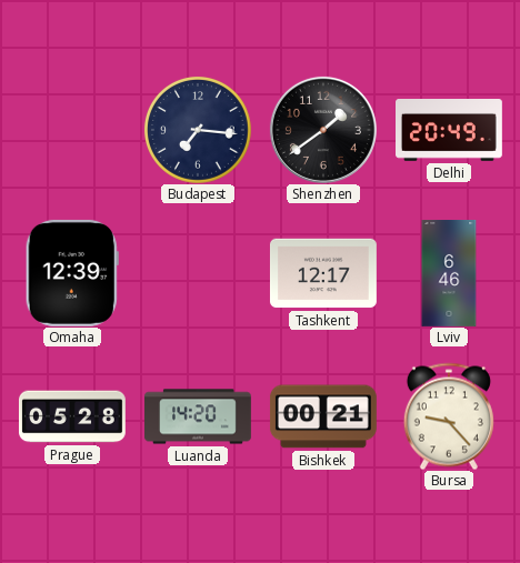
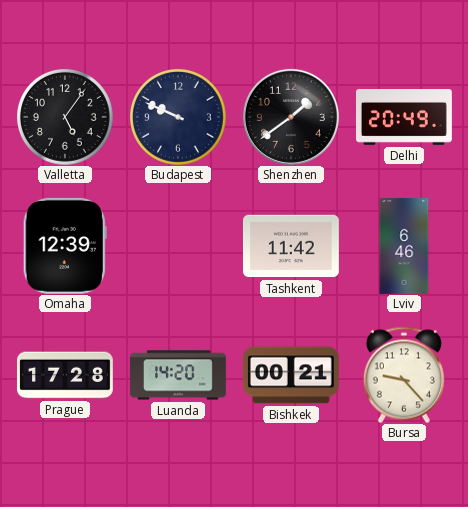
Valletta: none -> 5:06
Budapest: 7:16 -> 9:49
Tashkent: 12:17 -> 11:42
Prague: 05:28 -> 17:28
